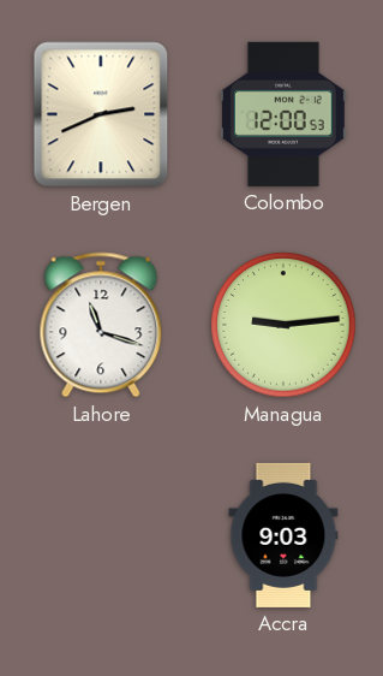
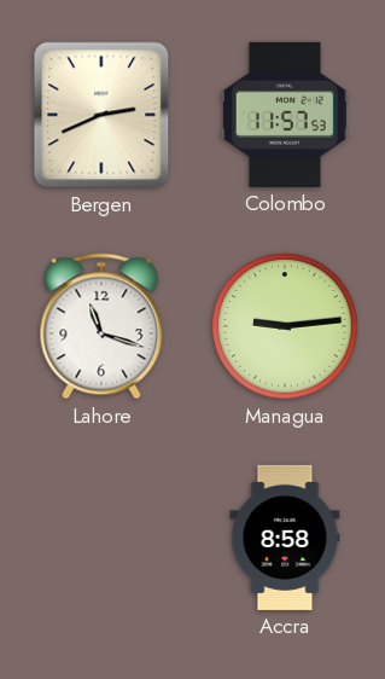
Colombo: 12:00 -> 11:57
Accra: 9:03 -> 8:58
